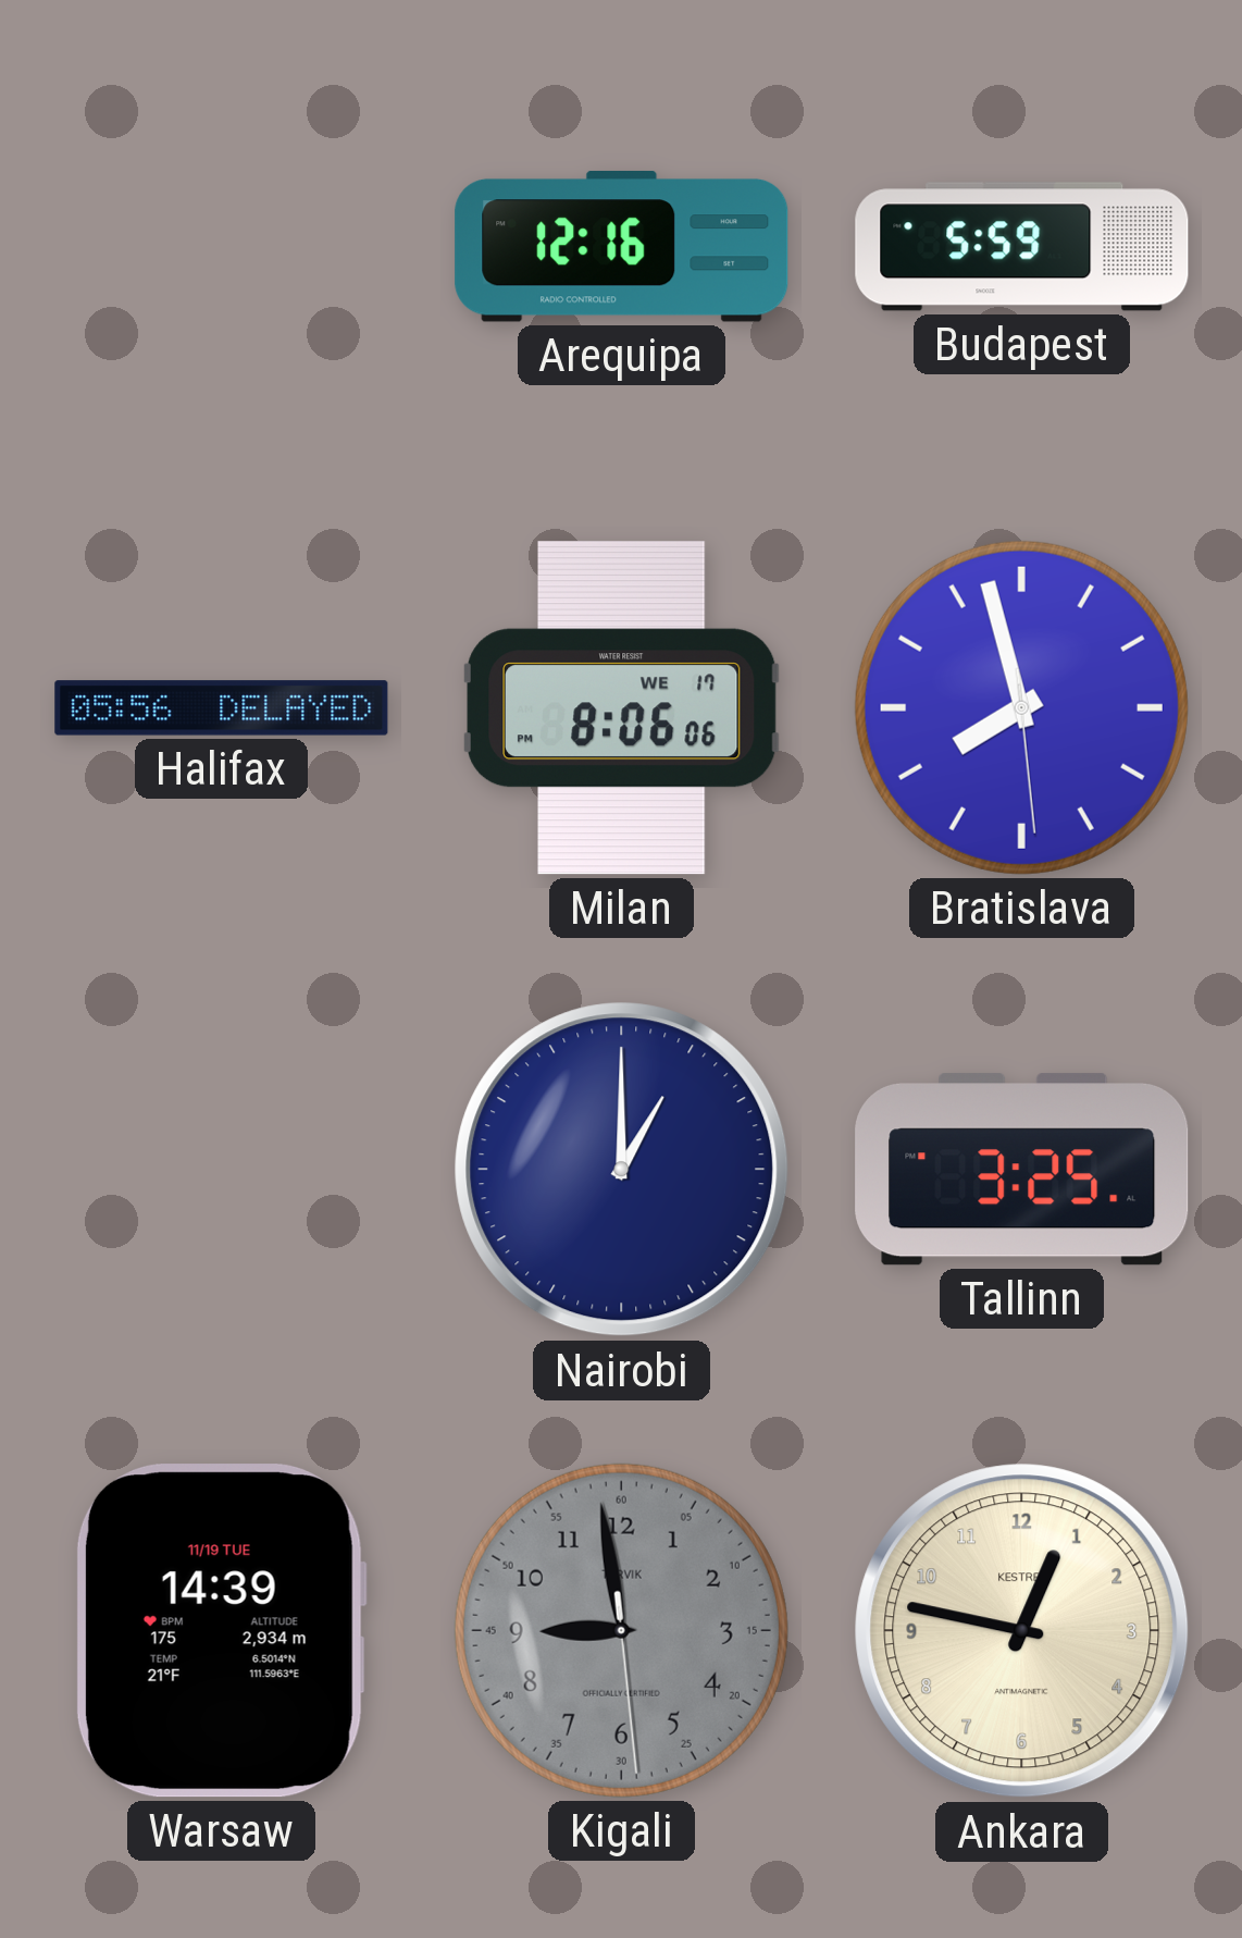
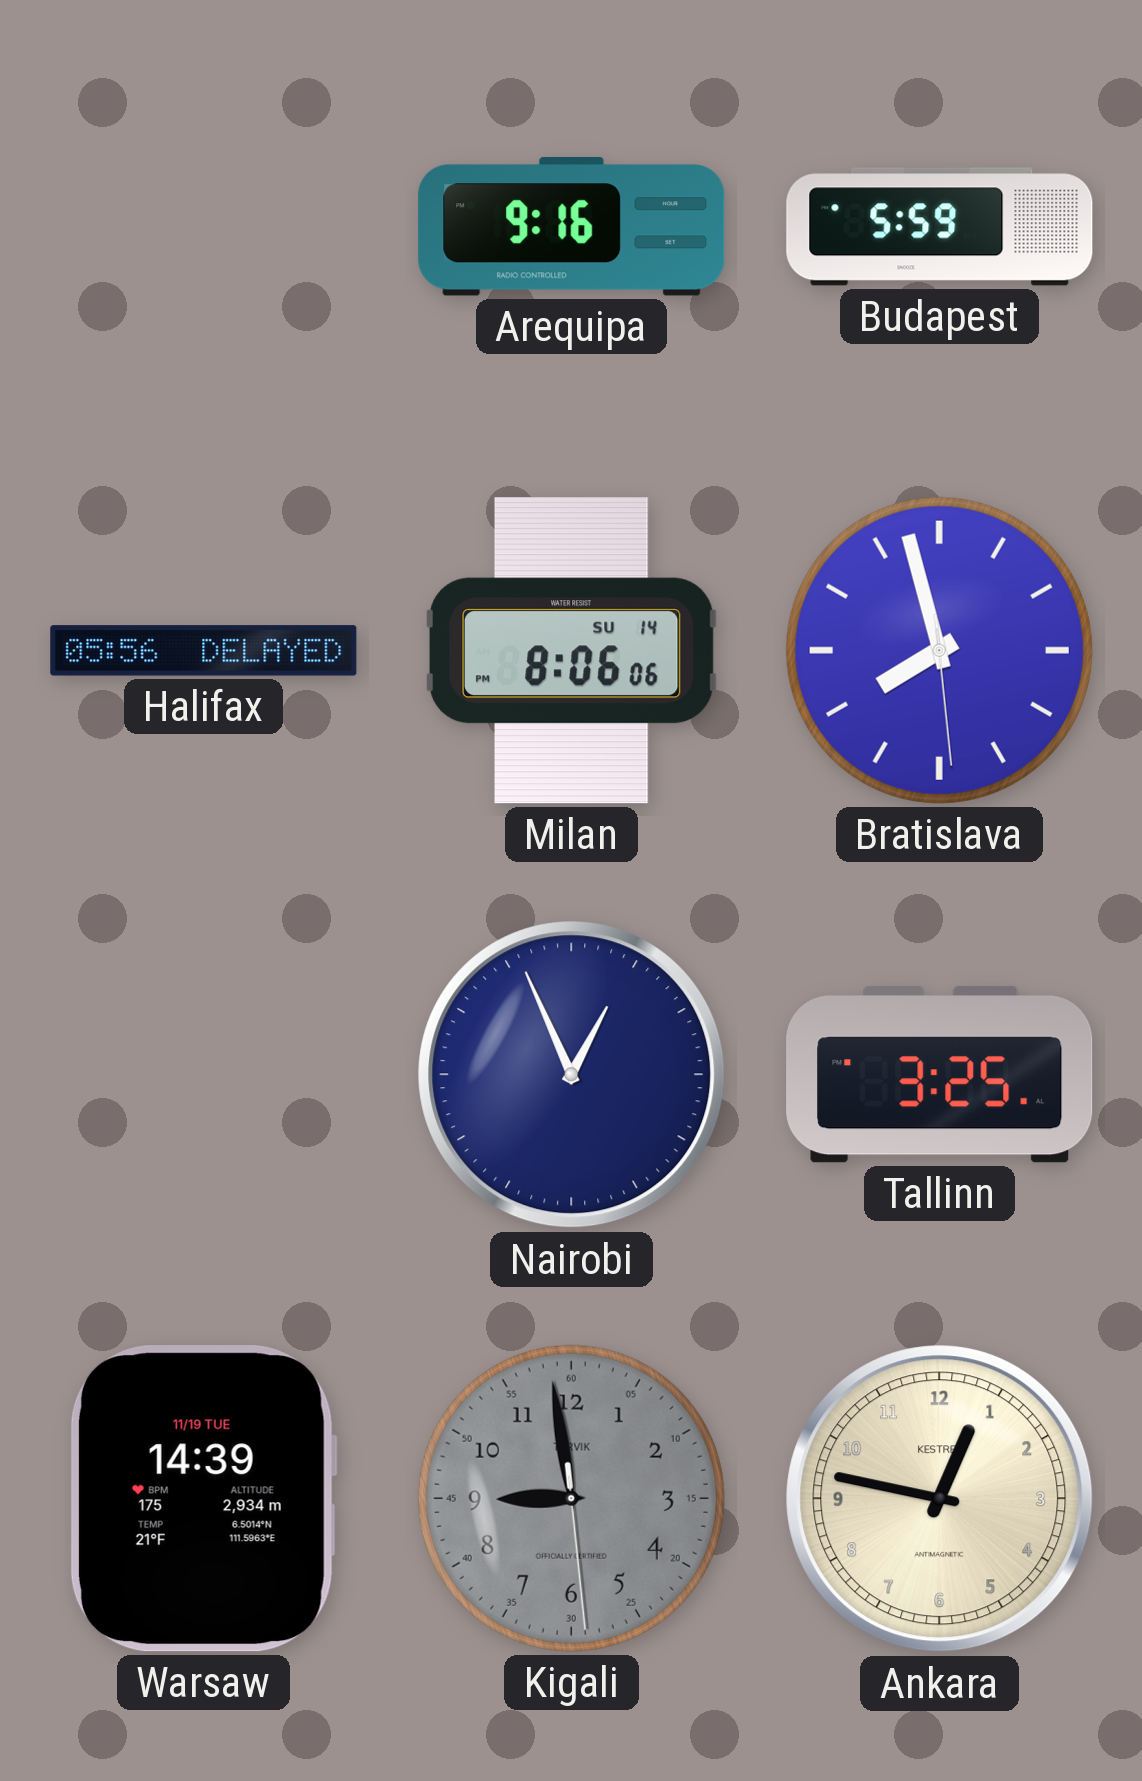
Arequipa: 12:16 -> 9:16
Milan date: WE 17 -> SU 14
Nairobi: 1:00 -> 12:56
